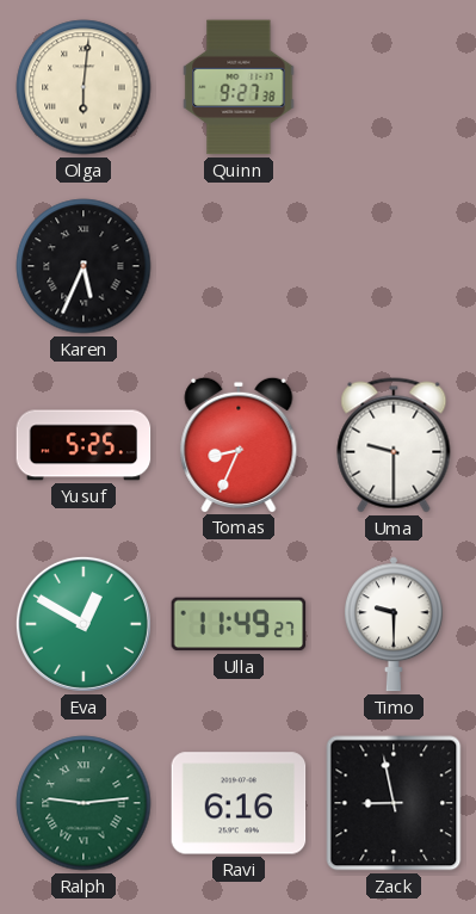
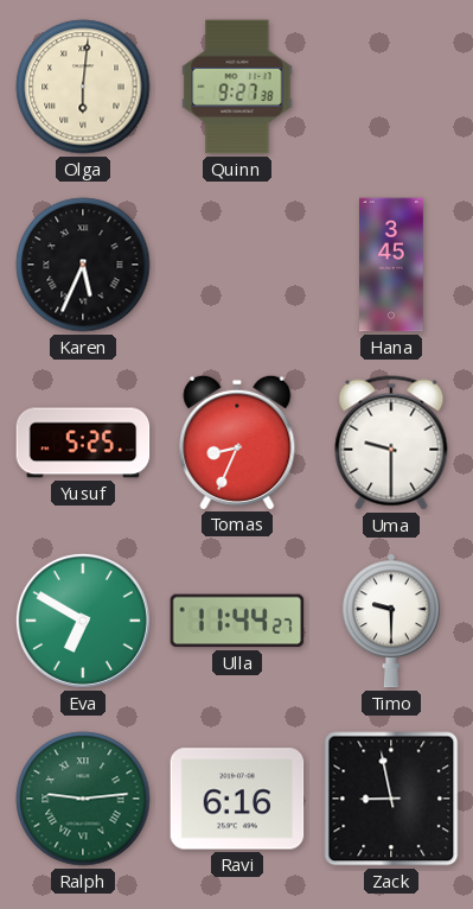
Hana: none -> 3:45
Eva: 12:50 -> 6:50
Ulla: 11:49 -> 11:44
